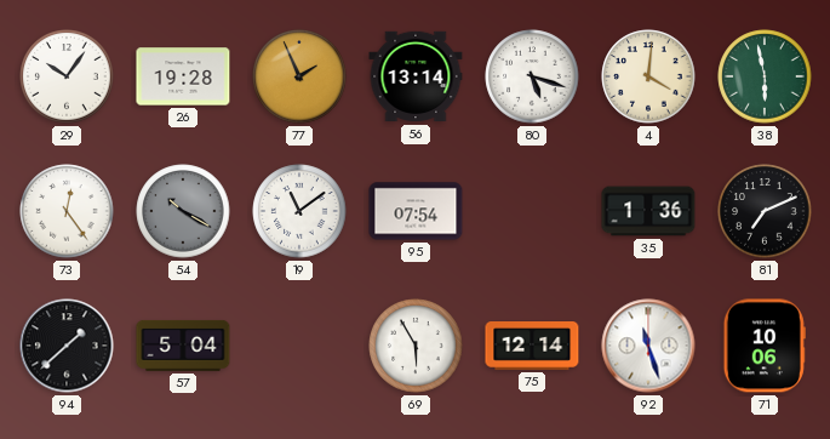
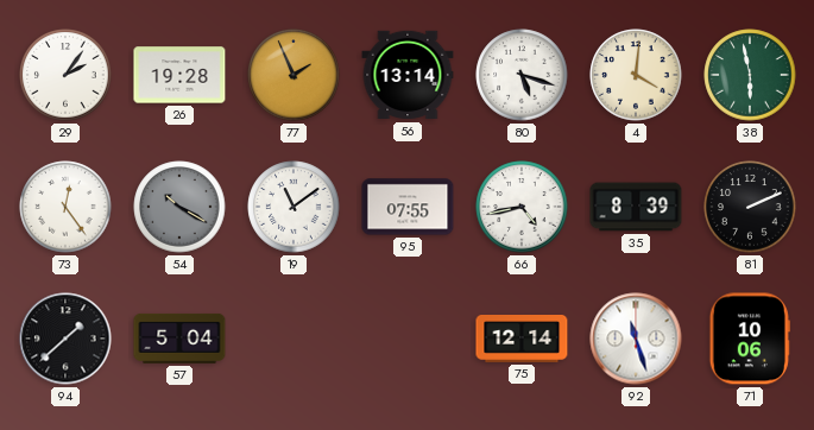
29: 10:06 -> 2:06
95: 07:54 -> 07:55
66: none -> 4:43
35: 1:36 -> 8:39
81: 7:11 -> 2:11
69: 5:55 -> none
